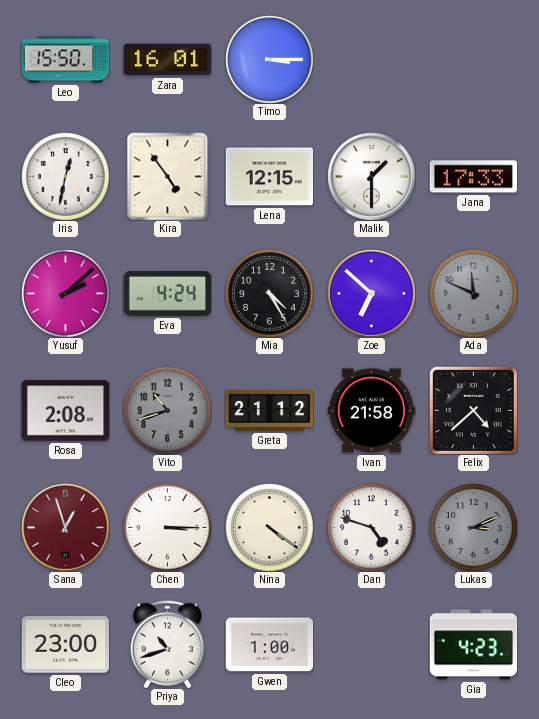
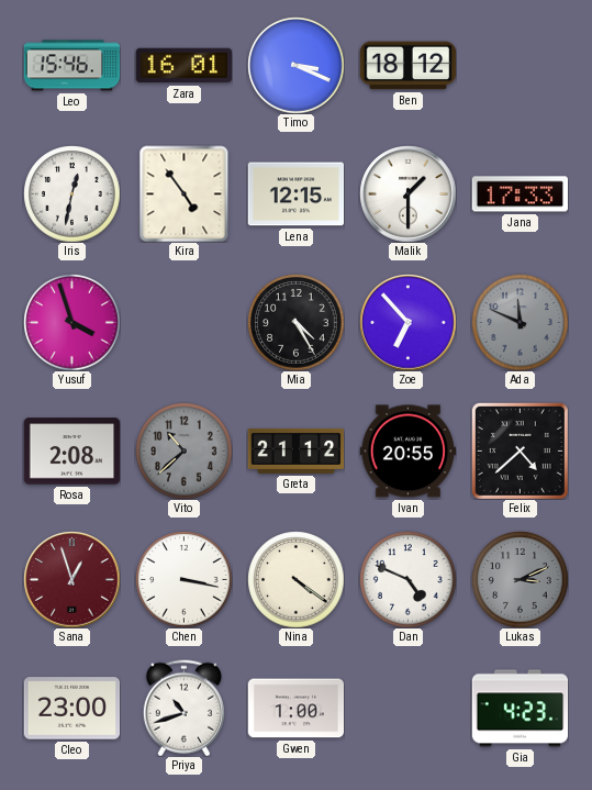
Leo: 15:50 -> 15:46
Timo: 3:15 -> 3:19
Ben: none -> 18:12
Yusuf: 2:08 -> 3:57
Eva: 4:24 -> none
Zoe: 6:52 -> 6:53
Vito: 10:42 -> 10:38
Ivan: 21:58 -> 20:55
Chen: 3:15 -> 3:17
Dan: 4:48 -> 4:49
